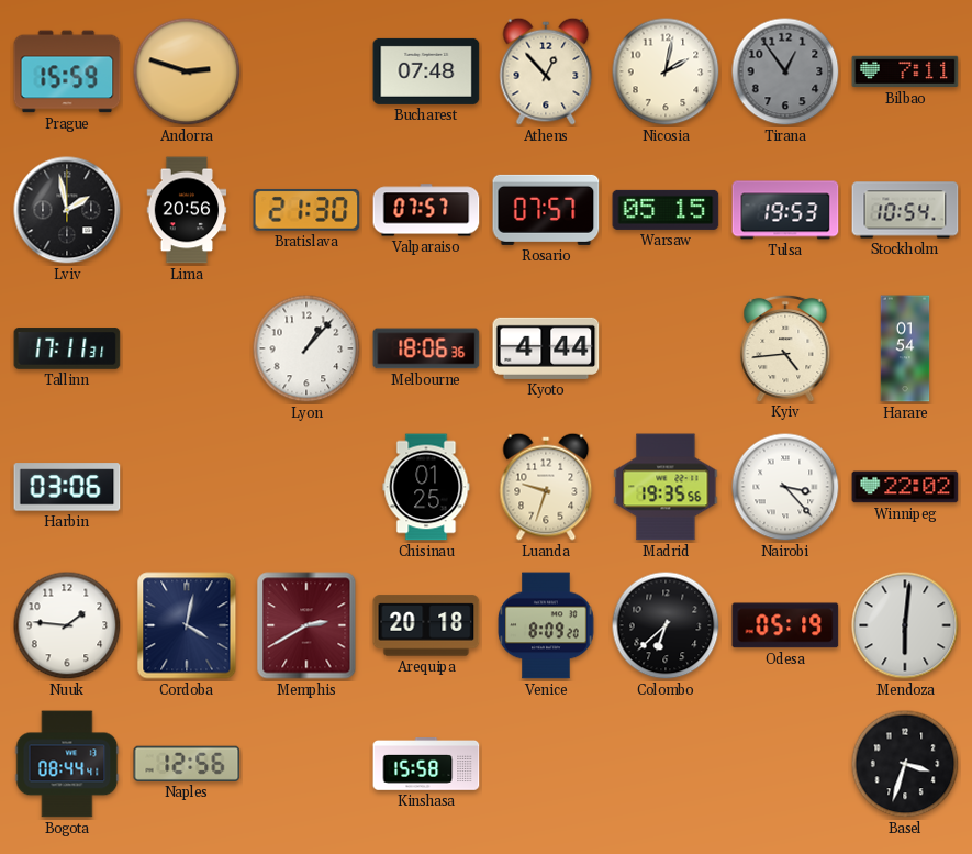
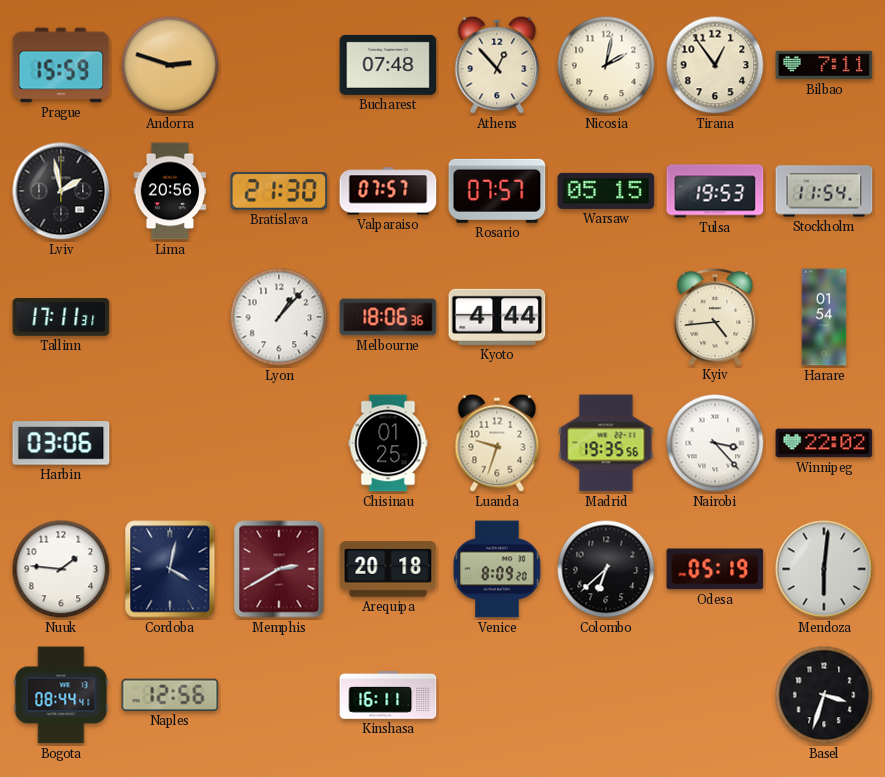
Tirana dial: grey -> cream
Stockholm: 10:54 -> 11:54
Kinshasa: 15:58 -> 16:11
